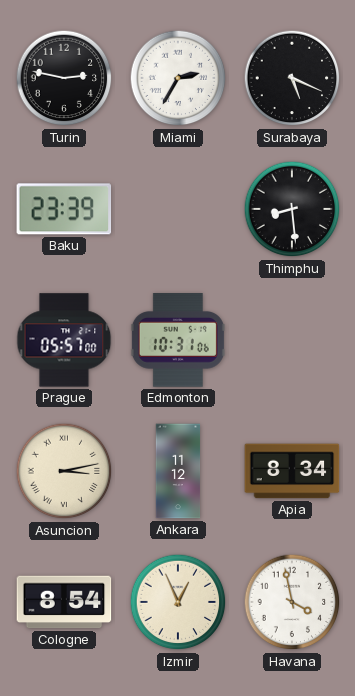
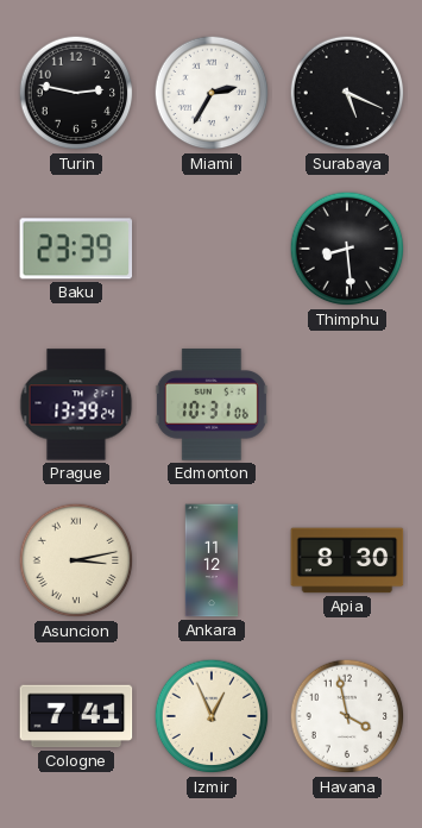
Prague: 05:57 -> 13:39
Apia: 8:34 -> 8:30
Cologne: 8:54 -> 7:41
